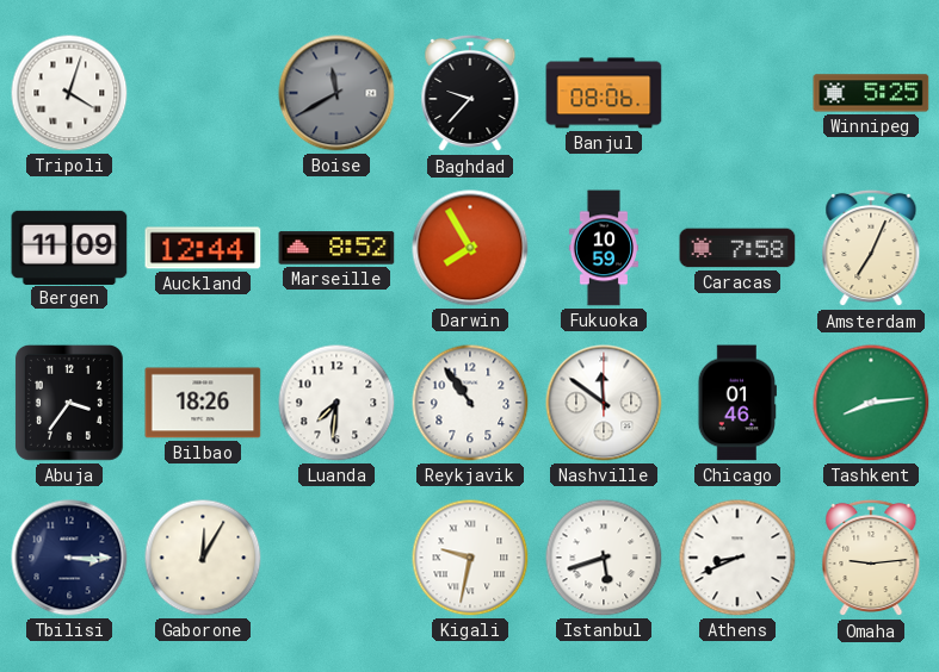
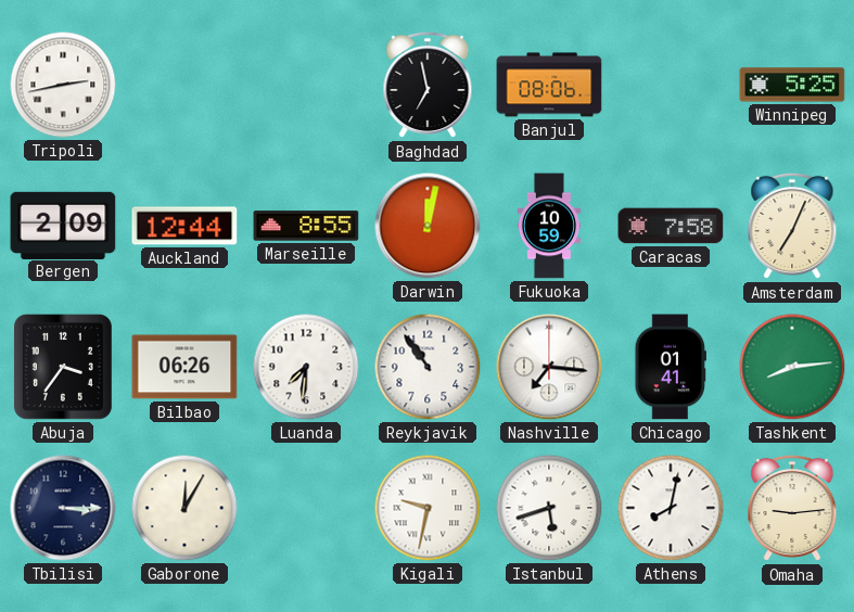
Tripoli: 4:03 -> 2:43
Boise: 11:40 -> none
Baghdad: 9:37 -> 6:58
Bergen: 11:09 -> 2:09
Marseille: 8:52 -> 8:55
Darwin: 7:55 -> 12:02
Bilbao: 18:26 -> 06:26
Nashville: 11:51 -> 7:16
Chicago: 01:46 -> 01:41
Athens: 8:41 -> 8:02
